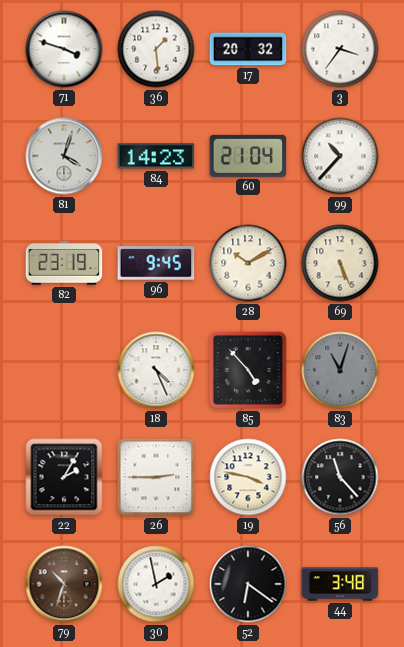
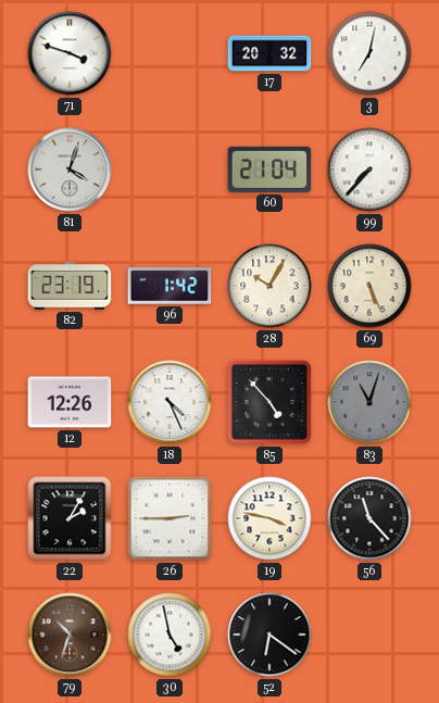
36: 1:29 -> none
3: 3:36 -> 7:02
84: 14:23 -> none
99: 10:37 -> 7:37
96: 9:45 -> 1:42
28: 10:10 -> 10:05
12: none -> 12:26
30: 1:58 -> 4:58
44: 3:48 -> none
